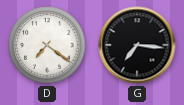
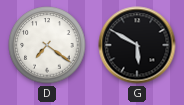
G: 7:16 -> 5:50
